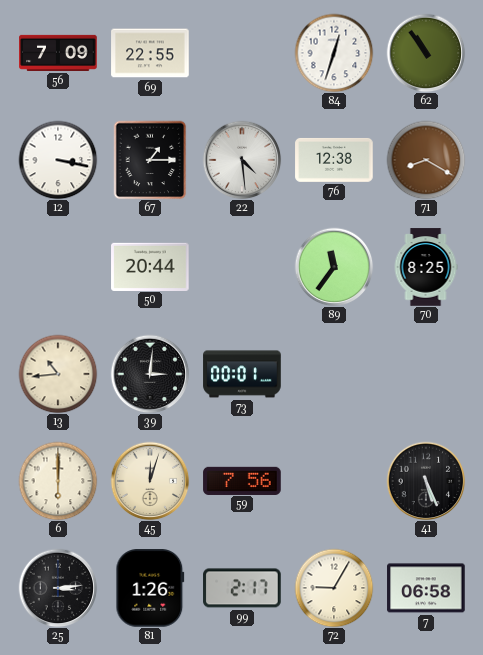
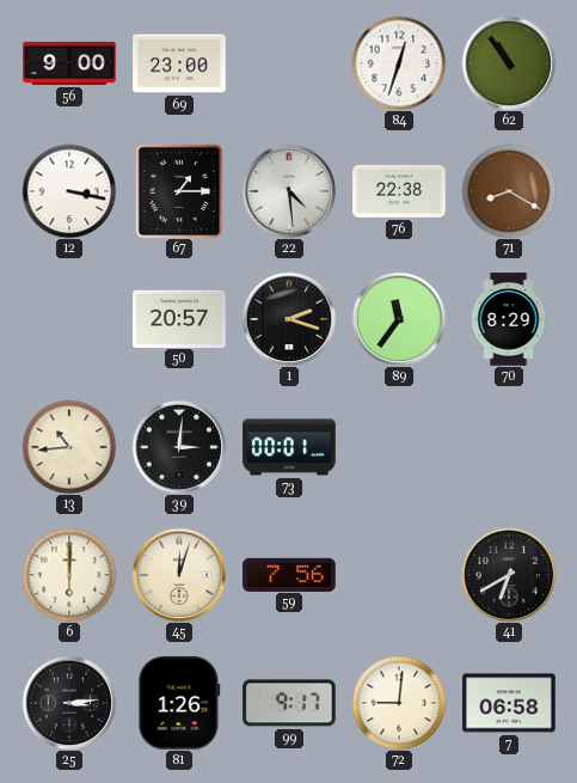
56: 7:09 -> 9:00
69: 22:55 -> 23:00
76: 12:38 -> 22:38
50: 20:44 -> 20:57
1: none -> 2:18
70: 8:25 -> 8:29
41: 5:26 -> 6:40
99: 2:17 -> 9:17
72: 9:05 -> 9:01
